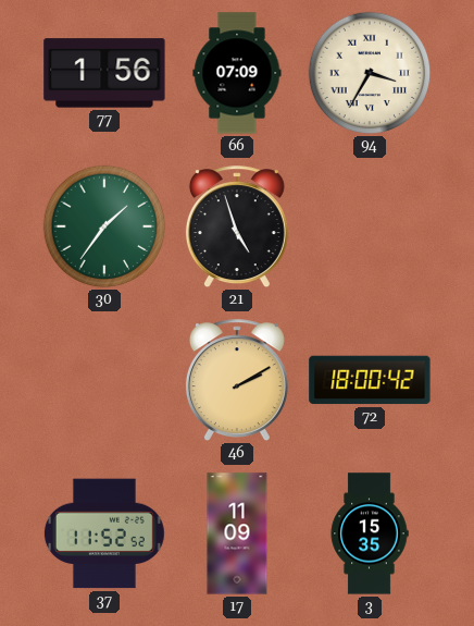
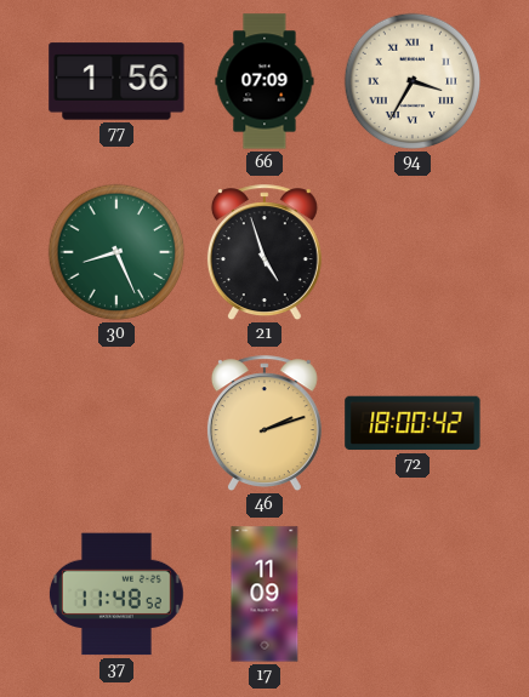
30: 1:36 -> 8:26
46: 2:10 -> 2:12
37: 11:52 -> 11:48
3: 15:35 -> none
